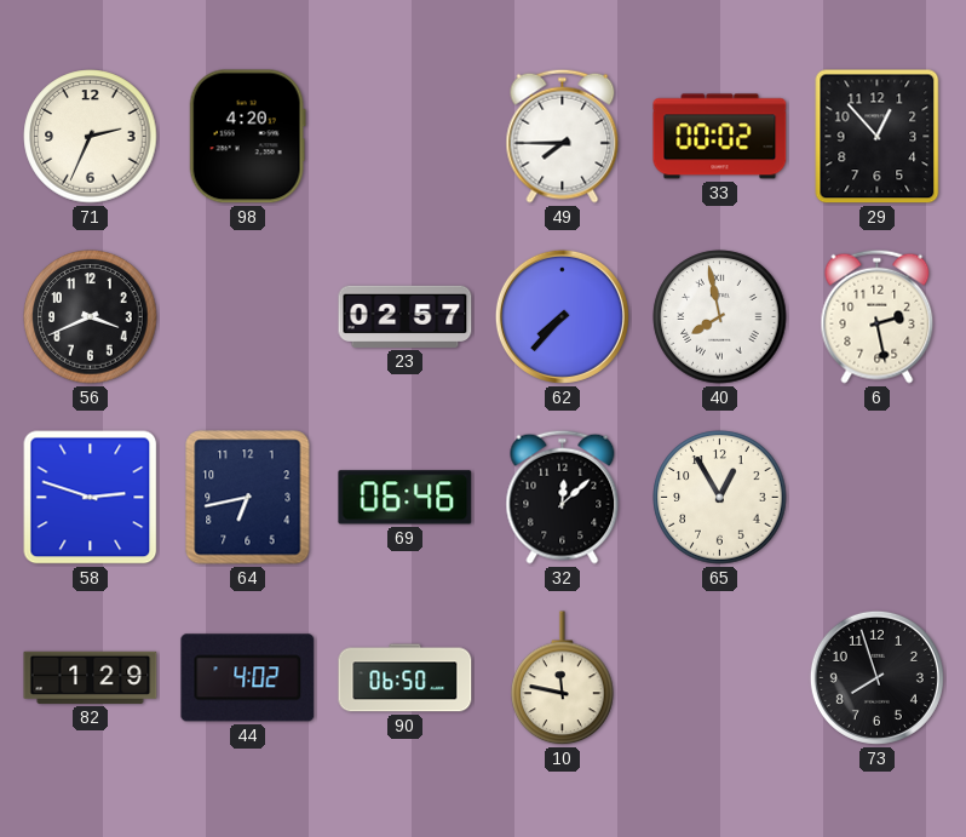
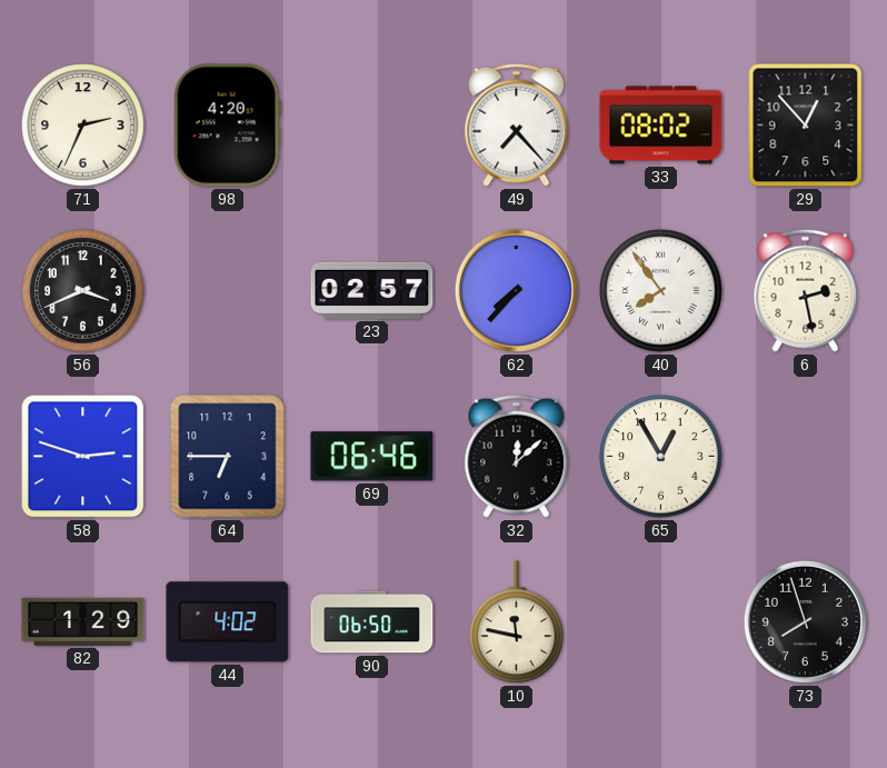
49: 7:45 -> 7:23
33: 00:02 -> 08:02
40: 7:58 -> 7:54
64: 6:43 -> 6:45
